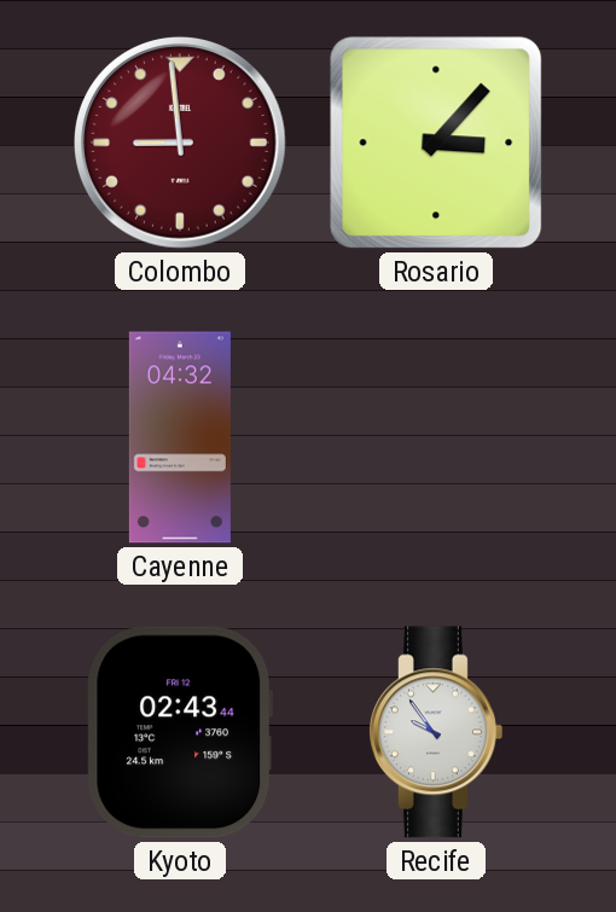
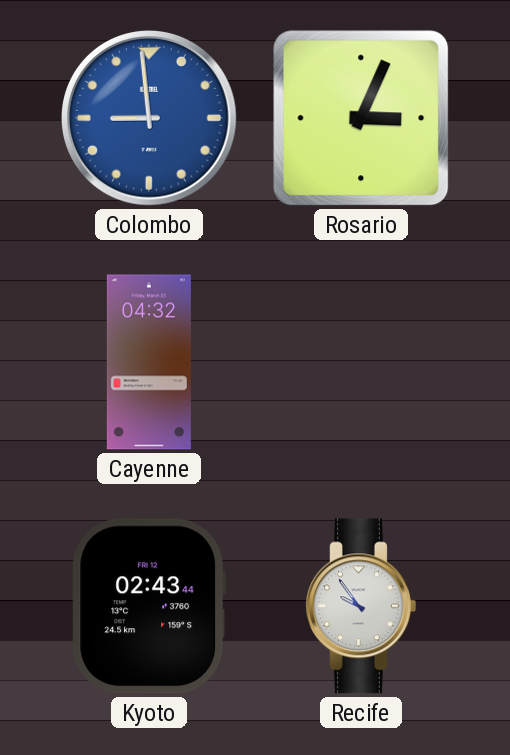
Colombo dial: burgundy -> blue
Rosario: 3:07 -> 3:04
